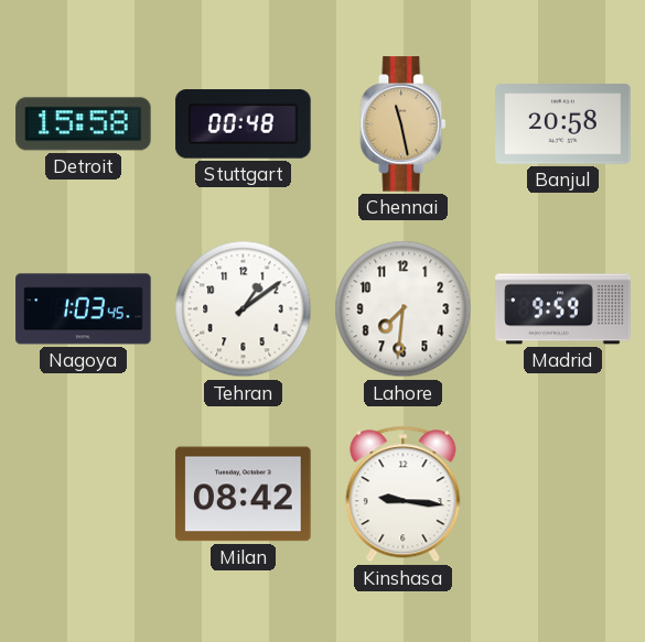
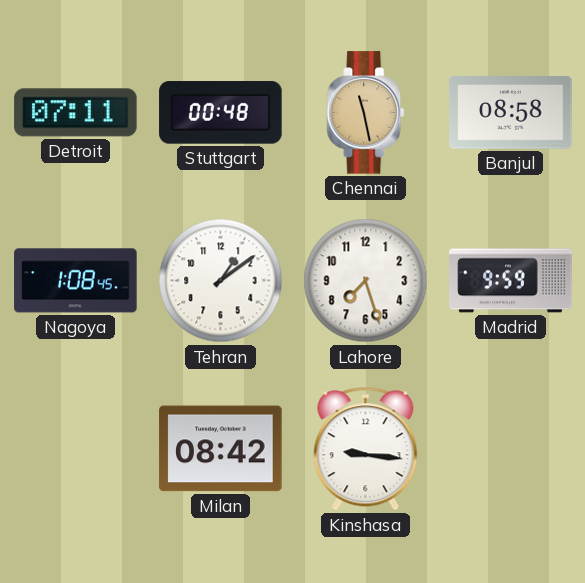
Detroit: 15:58 -> 07:11
Banjul: 20:58 -> 08:58
Nagoya: 1:03 -> 1:08
Lahore: 7:31 -> 7:27
